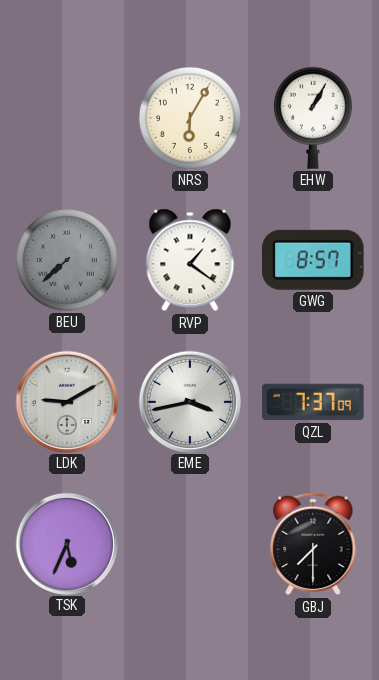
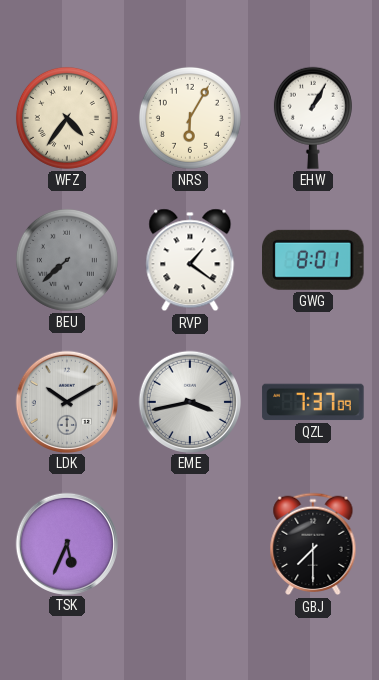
WFZ: none -> 4:36
GWG: 8:57 -> 8:01
LDK: 9:10 -> 10:10
